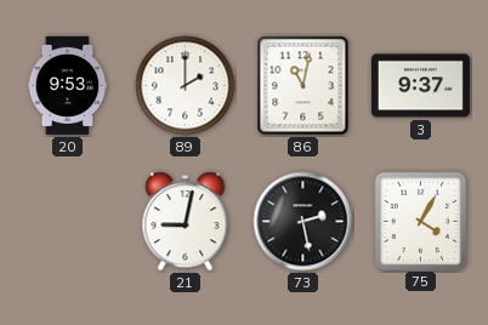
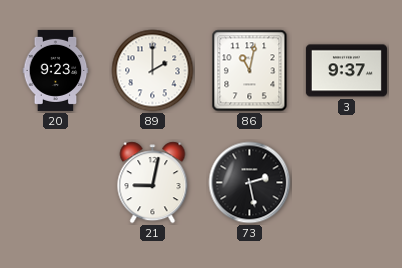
20: 9:53 -> 9:23
75: 4:05 -> none
